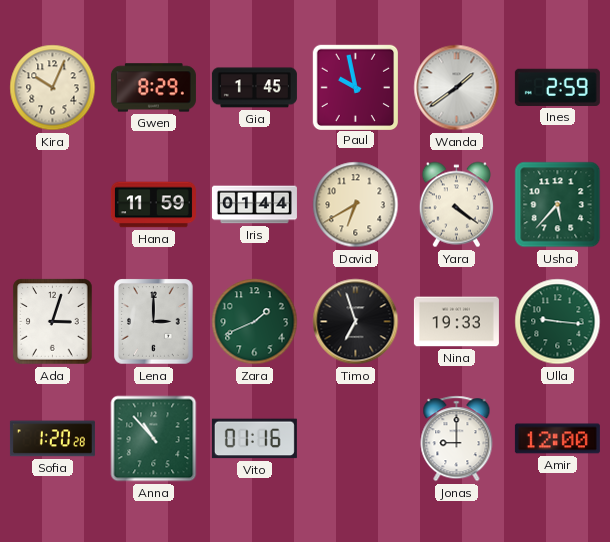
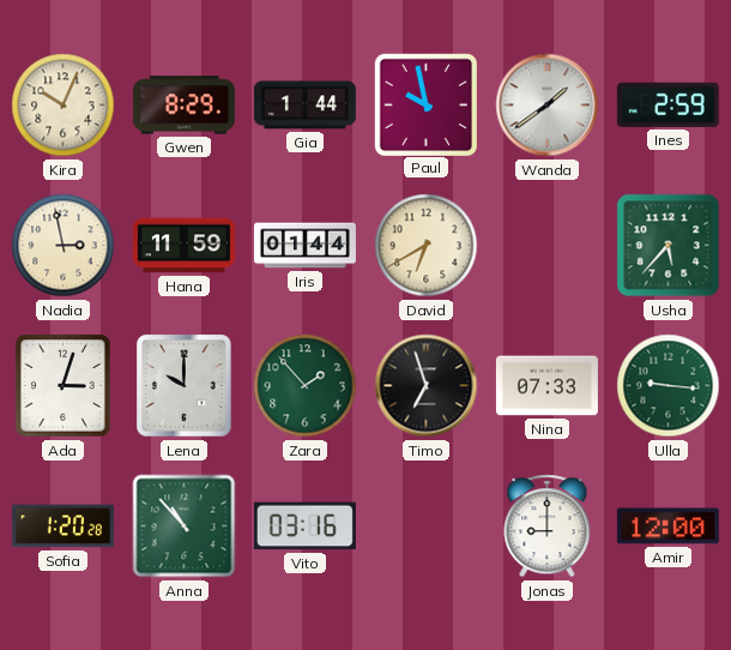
Gia: 1:45 -> 1:44
Nadia: none -> 2:58
Yara: 4:21 -> none
Lena: 3:00 -> 10:00
Zara: 1:41 -> 1:53
Nina: 19:33 -> 07:33
Vito: 01:16 -> 03:16
